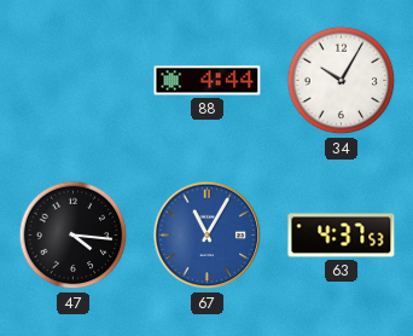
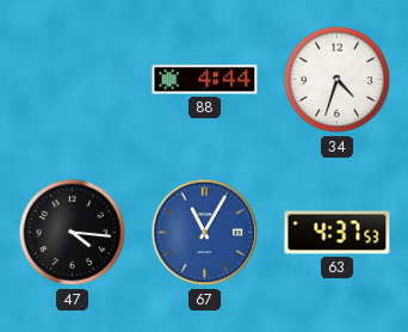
34: 10:05 -> 4:33
